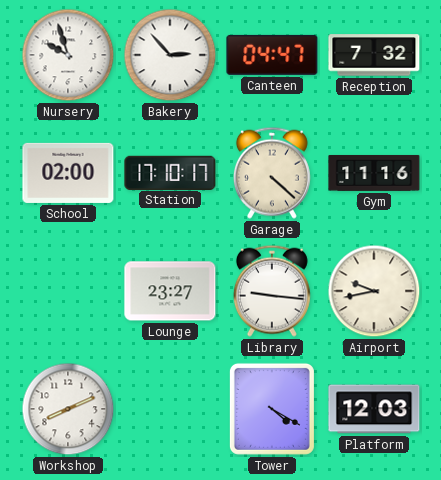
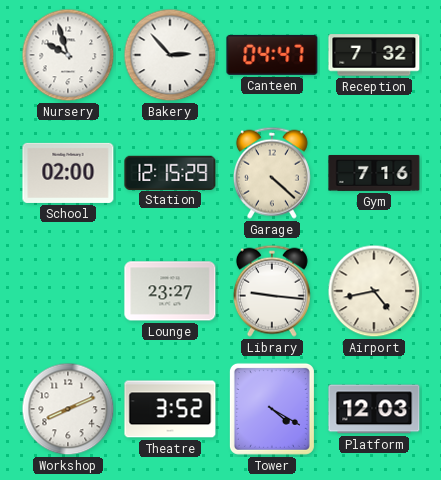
Station: 17:10 -> 12:15
Gym: 11:16 -> 7:16
Airport: 9:43 -> 4:43
Theatre: none -> 3:52
